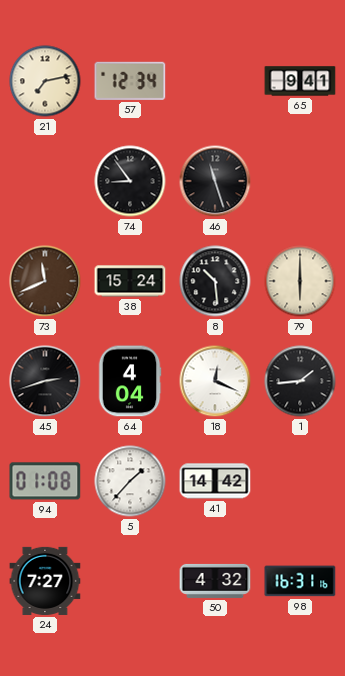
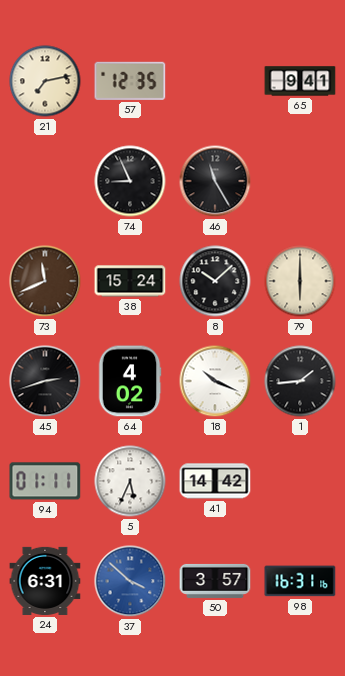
57: 12:34 -> 12:35
74: 8:54 -> 8:56
46: 11:27 -> 11:25
8: 10:29 -> 10:08
64: 4:04 -> 4:02
18: 12:19 -> 10:19
94: 01:08 -> 01:11
5: 1:37 -> 5:34
24: 7:27 -> 6:31
37: none -> 3:52
50: 4:32 -> 3:57
